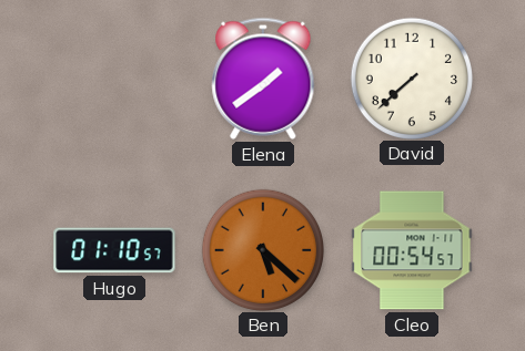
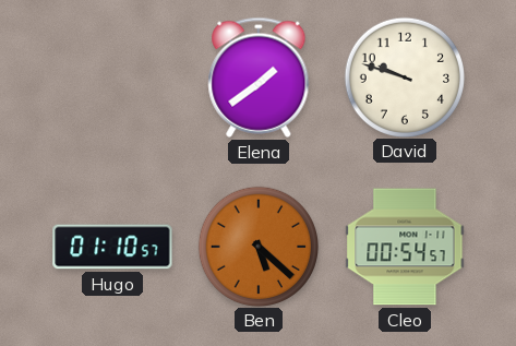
David: 7:38 -> 9:48
